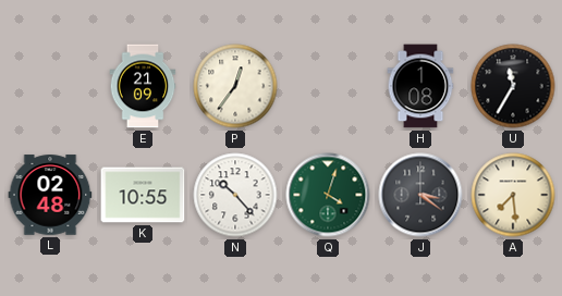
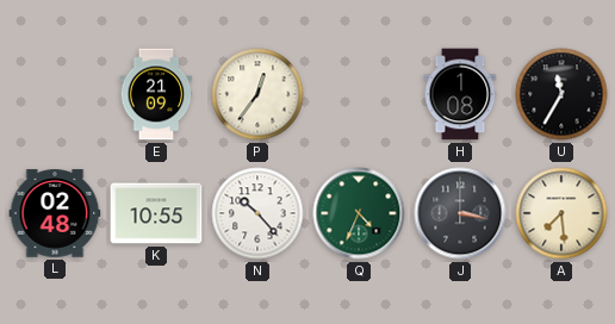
Q: 4:03 -> 4:34
J: 3:21 -> 3:17
